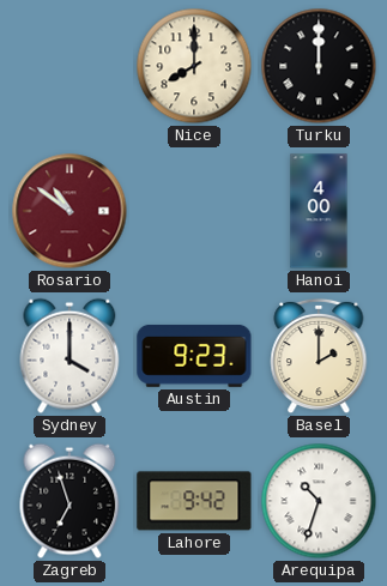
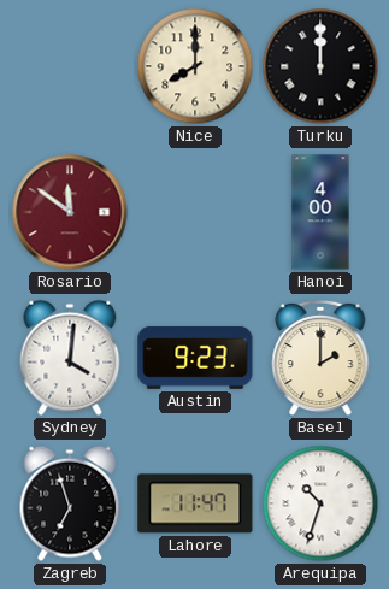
Rosario: 10:51 -> 11:51
Sydney: 4:00 -> 4:01
Lahore: 9:42 -> 11:47
